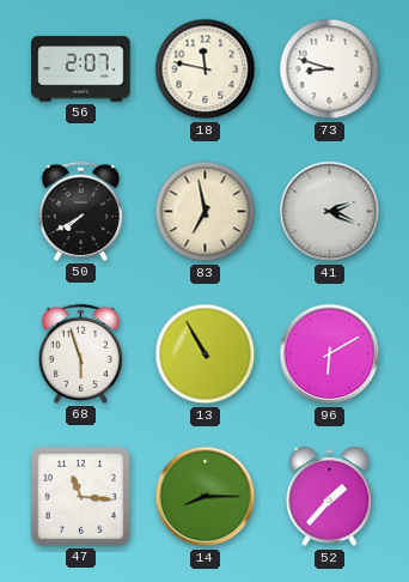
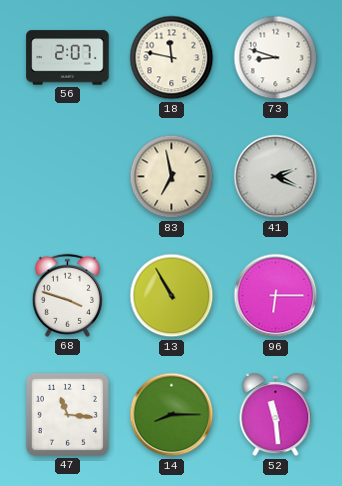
50: 7:40 -> none
68: 5:57 -> 3:48
96: 6:10 -> 6:15
52: 1:37 -> 11:29
